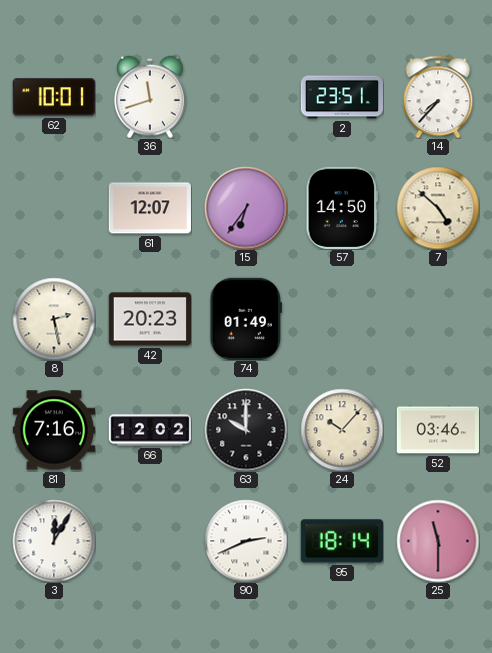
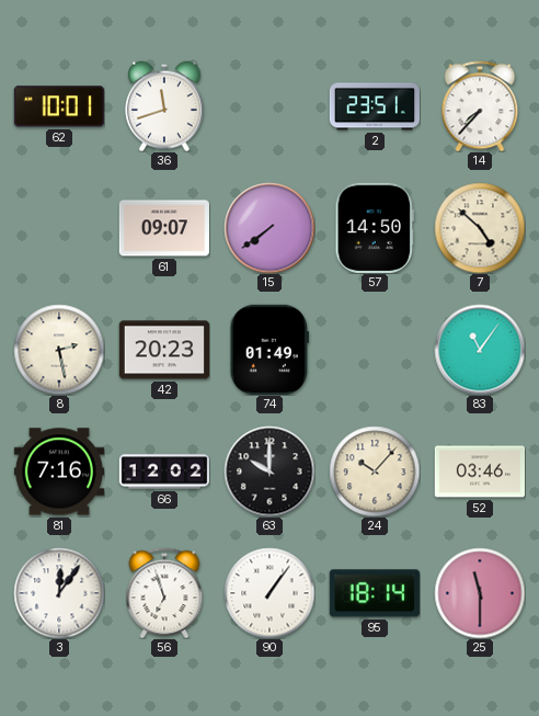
61: 12:07 -> 09:07
15: 6:36 -> 7:39
83: none -> 11:06
3: 12:05 -> 12:06
56: none -> 6:57
90: 2:41 -> 1:06
